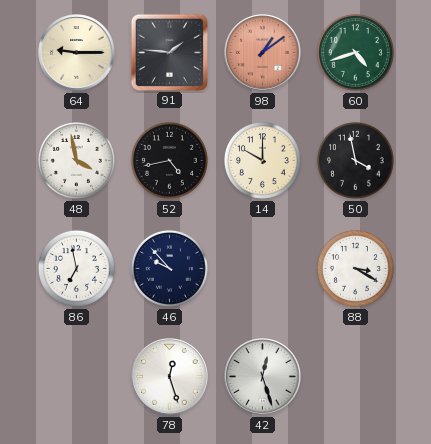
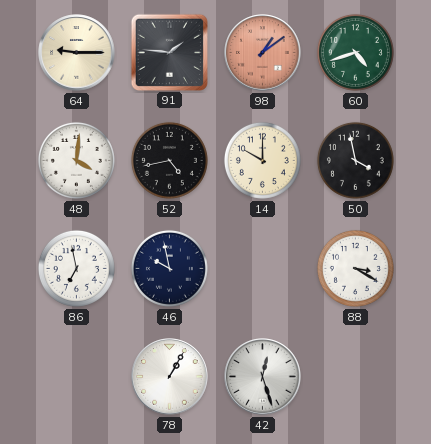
48: 3:58 -> 4:01
46: 9:53 -> 9:58
78: 12:27 -> 1:05
